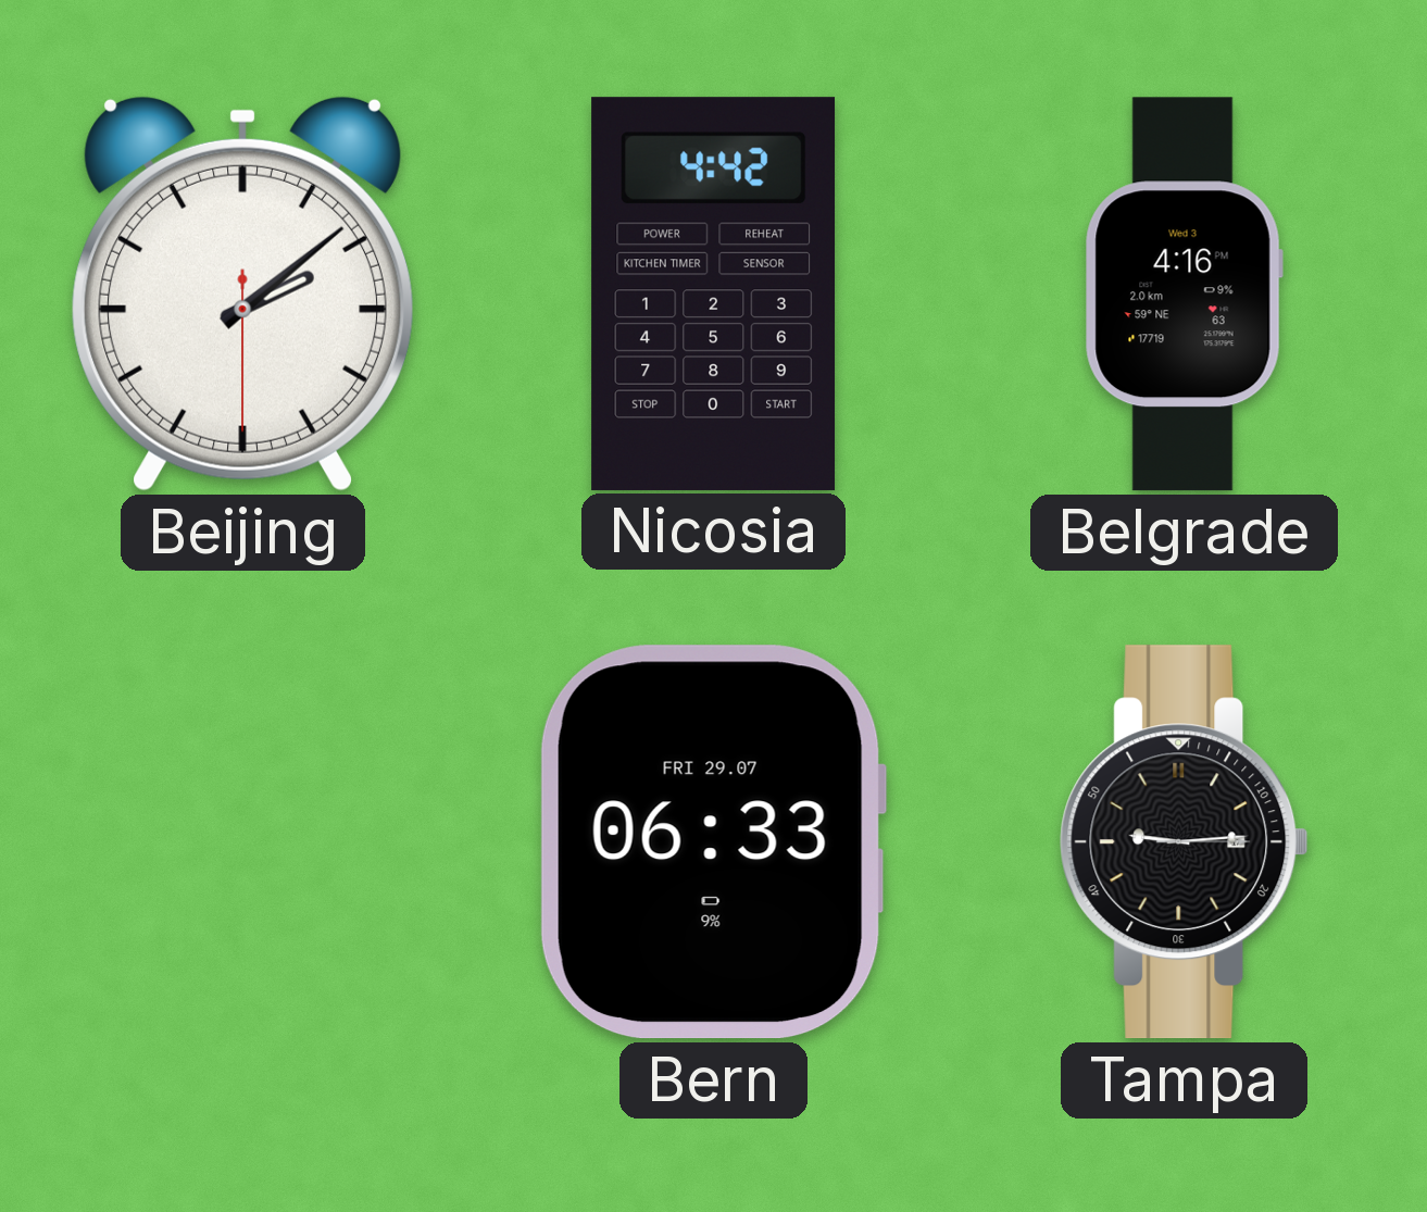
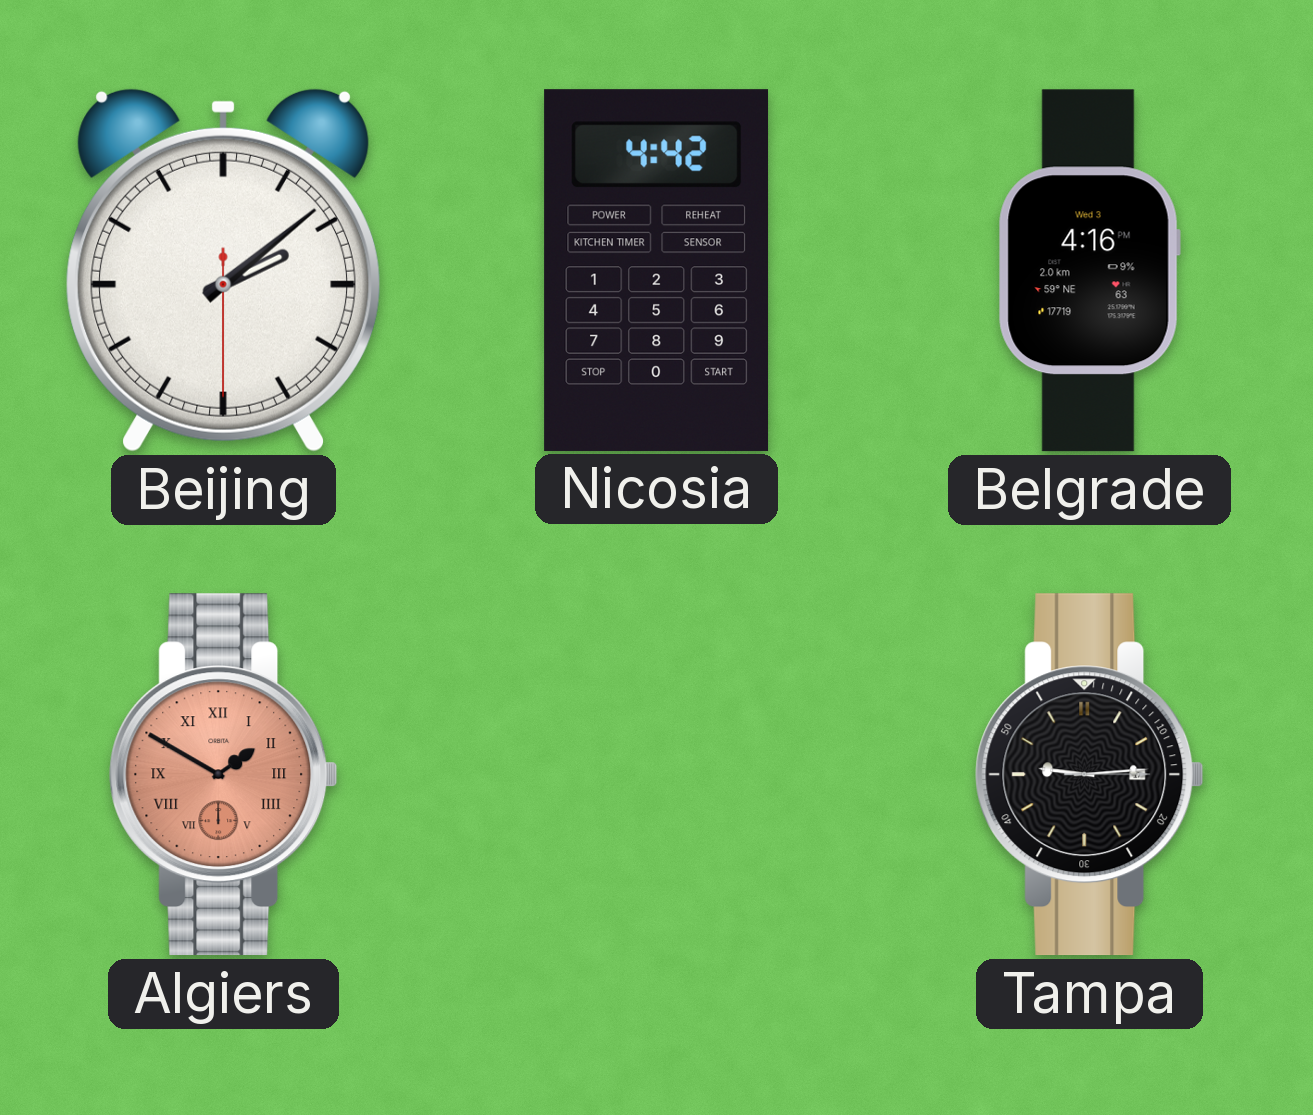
Algiers: none -> 1:50
Bern: 06:33 -> none
